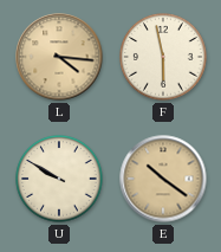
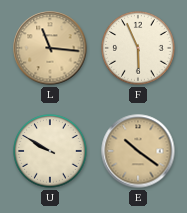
L: 4:16 -> 11:16
F: 5:58 -> 5:56
